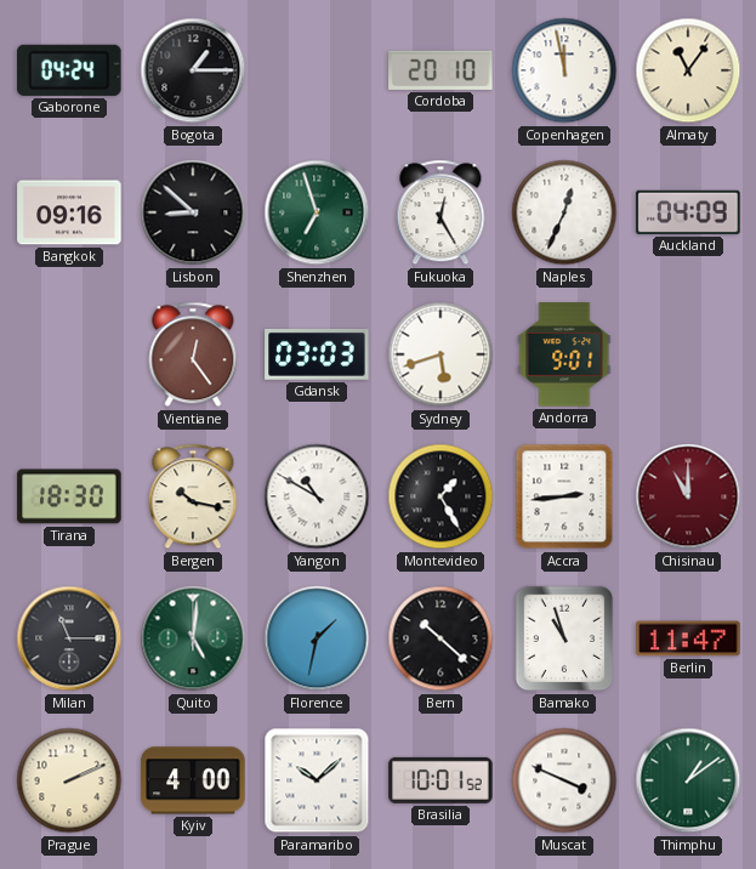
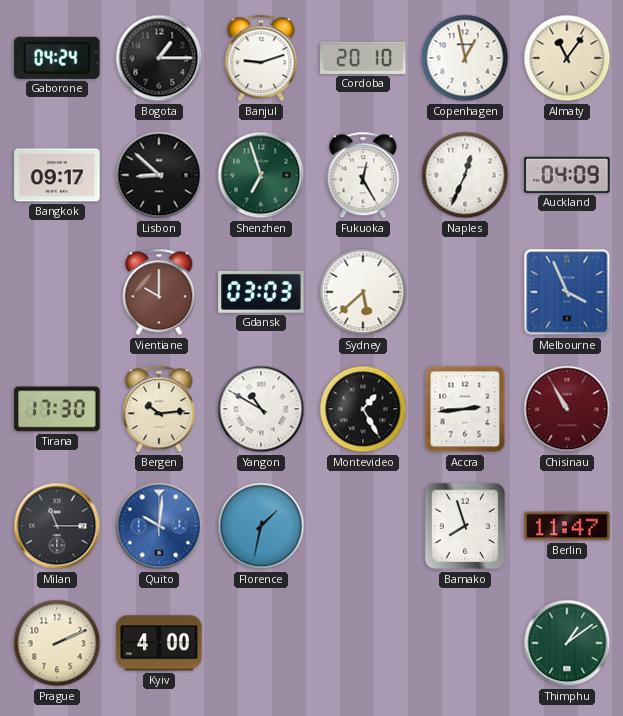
Banjul: none -> 9:12
Copenhagen: 11:58 -> 12:58
Bangkok: 09:16 -> 09:17
Vientiane: 12:24 -> 10:00
Sydney: 5:42 -> 5:38
Andorra: 9:01 -> none
Melbourne: none -> 3:56
Tirana: 18:30 -> 17:30
Bergen: 10:17 -> 10:14
Chisinau: 11:00 -> 10:55
Quito: 5:01 -> 10:01
Quito dial: green -> blue
Bern: 10:22 -> none
Bamako: 10:57 -> 7:57
Paramaribo: 10:08 -> none
Brasilia: 10:01 -> none
Muscat: 3:49 -> none
